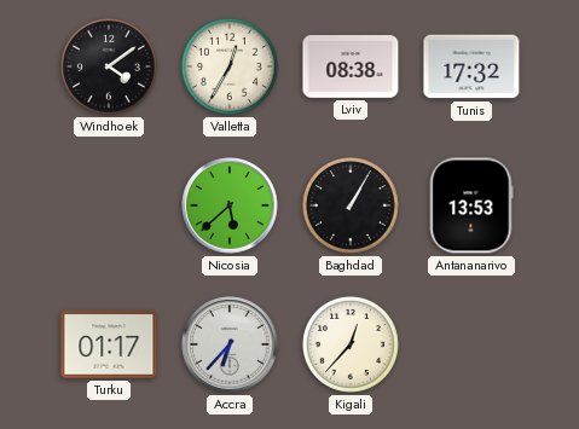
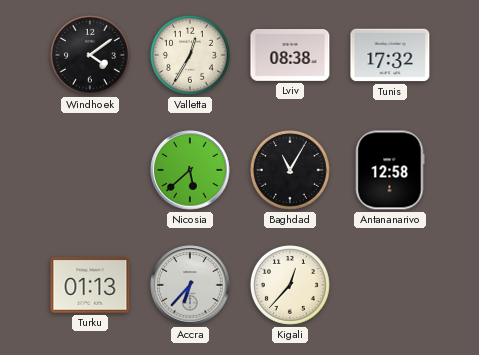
Baghdad: 1:05 -> 11:05
Antananarivo: 13:53 -> 12:58
Turku: 01:17 -> 01:13
